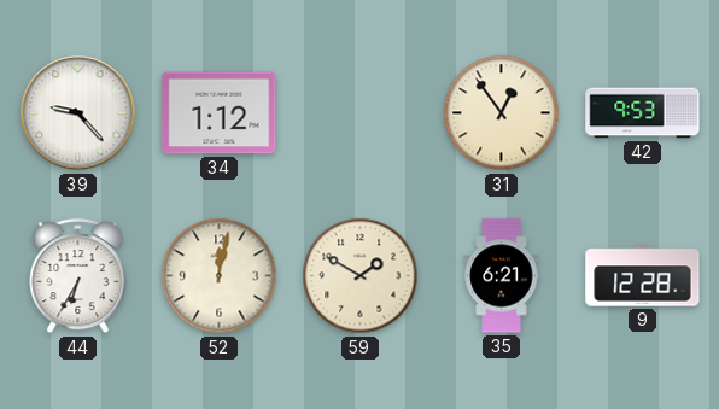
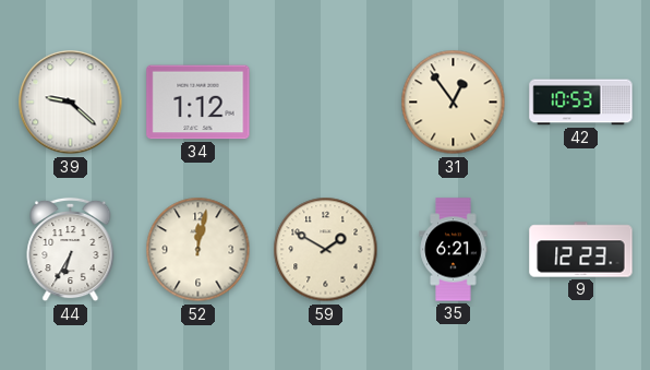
39: 9:23 -> 9:22
42: 9:53 -> 10:53
9: 12:28 -> 12:23
